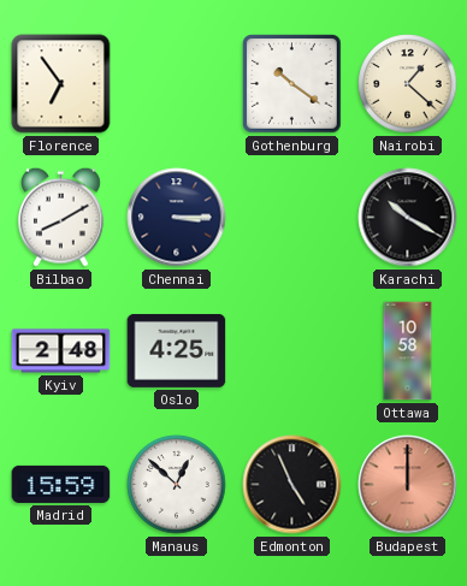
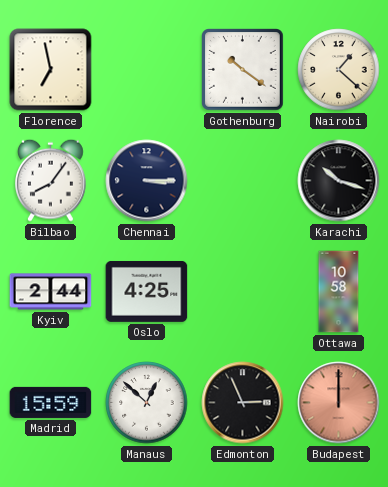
Florence: 6:54 -> 6:58
Bilbao: 8:10 -> 8:06
Karachi: 10:20 -> 10:18
Kyiv: 2:48 -> 2:44
Edmonton: 4:56 -> 2:56
